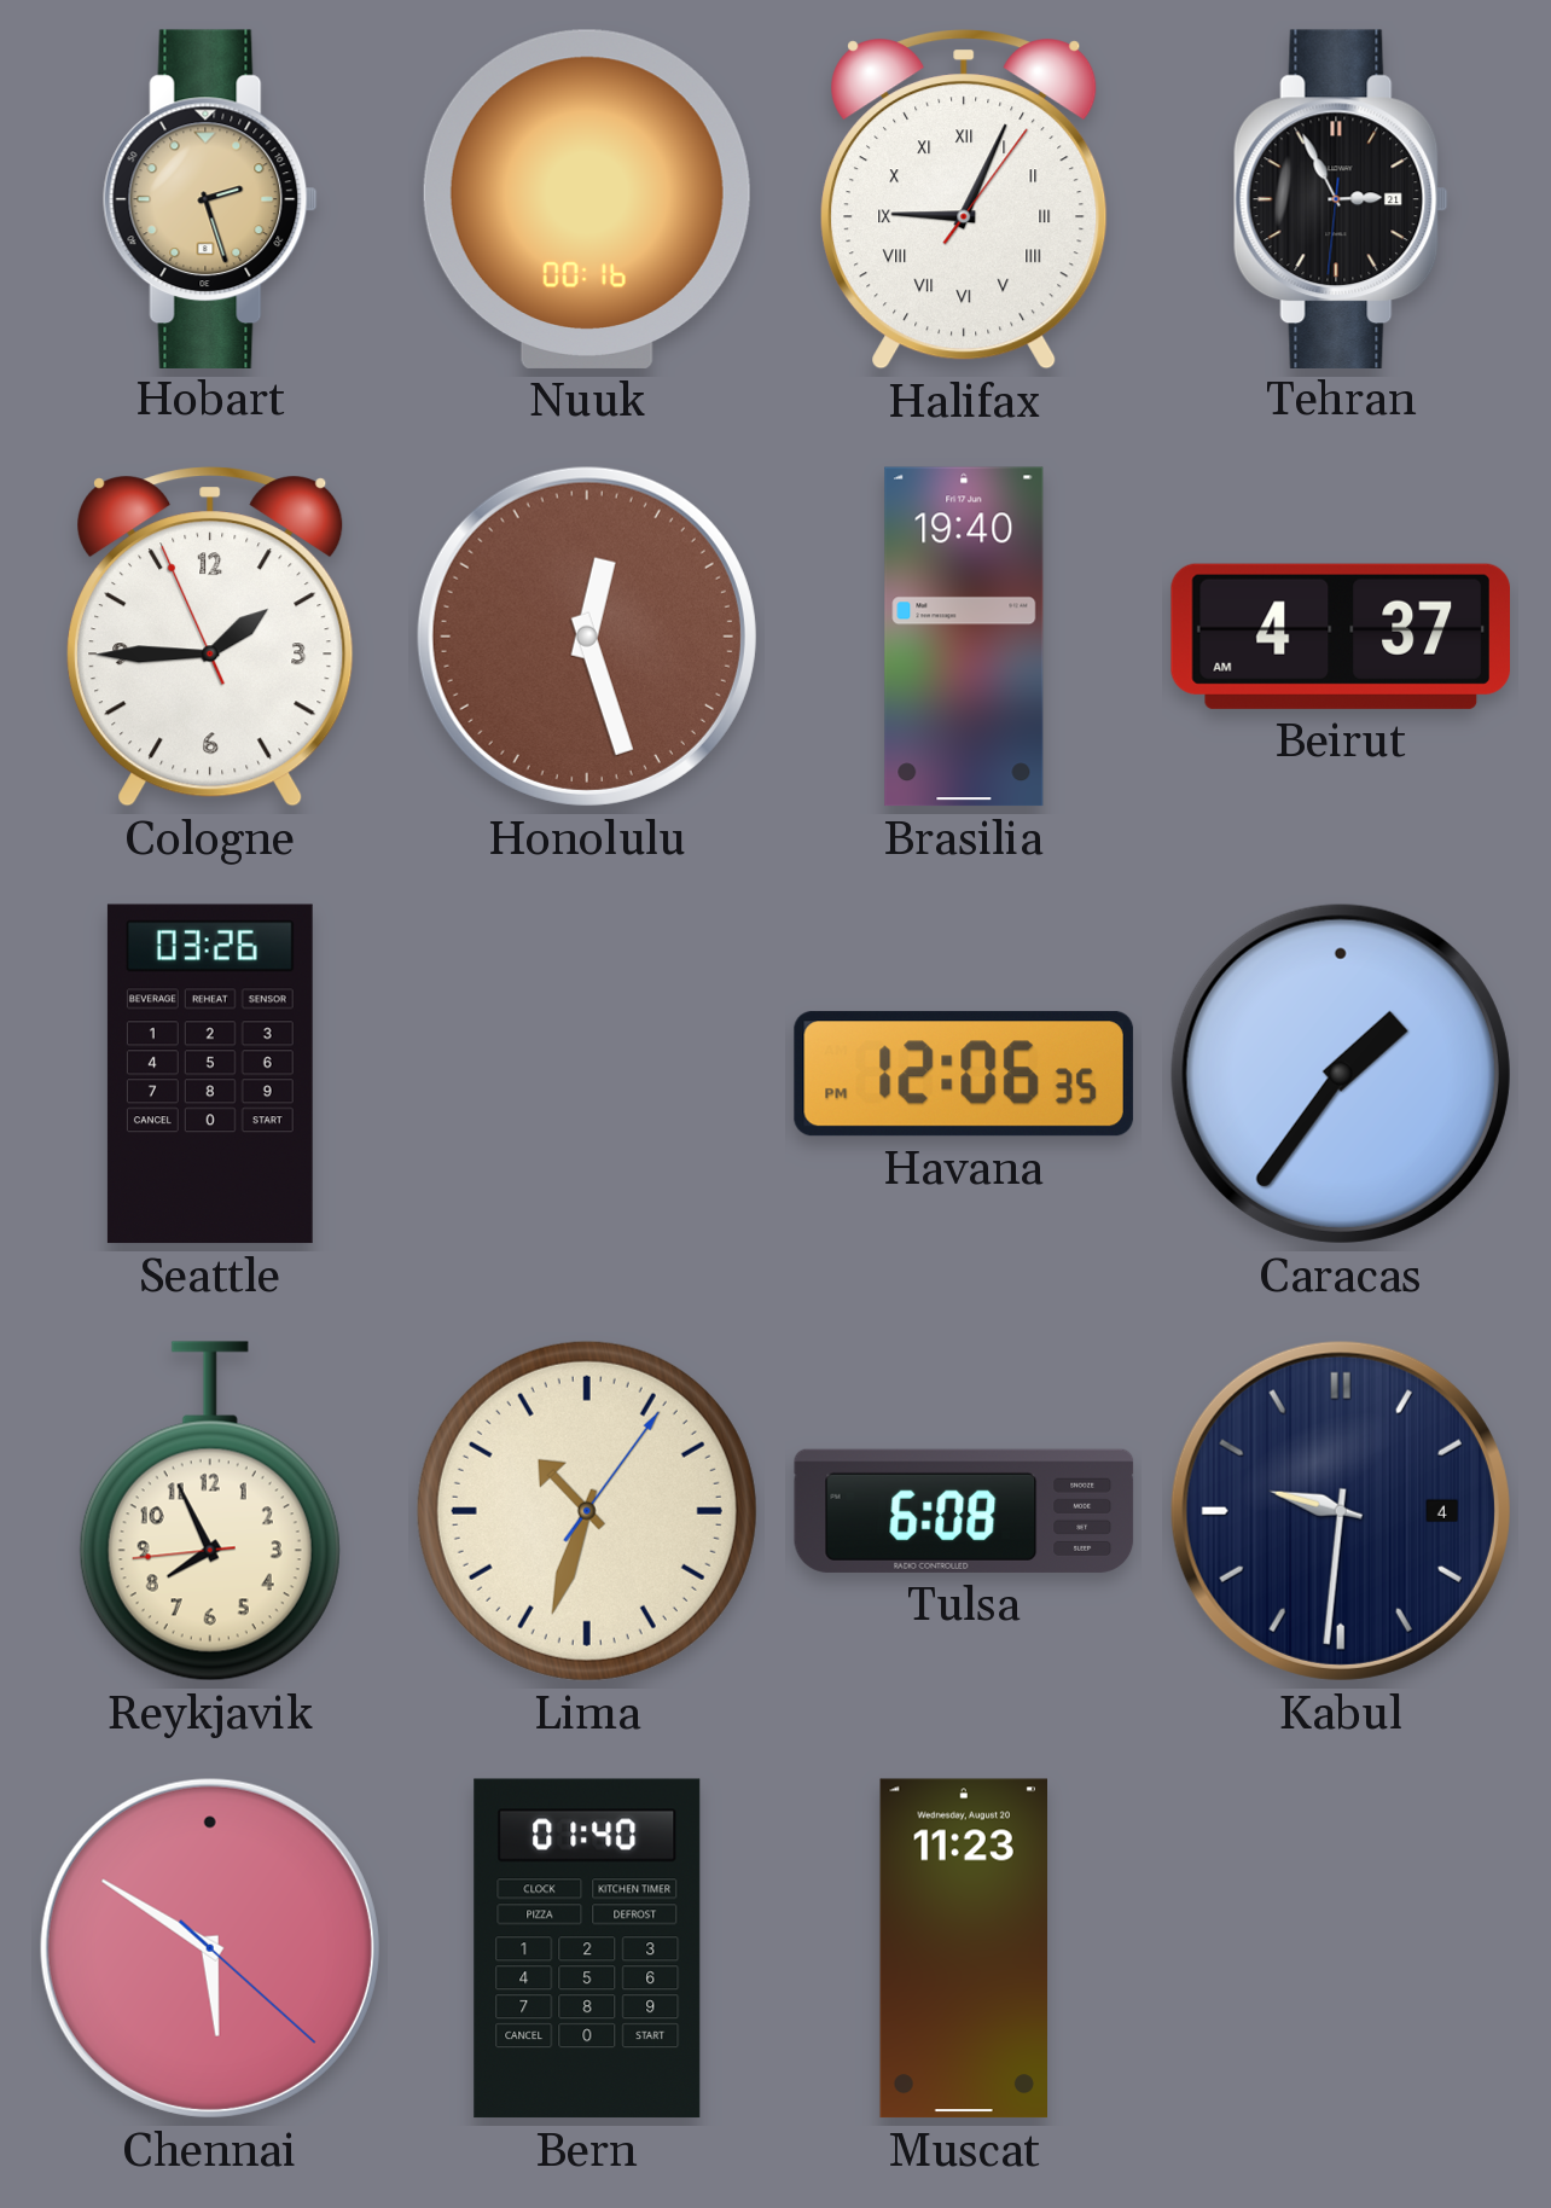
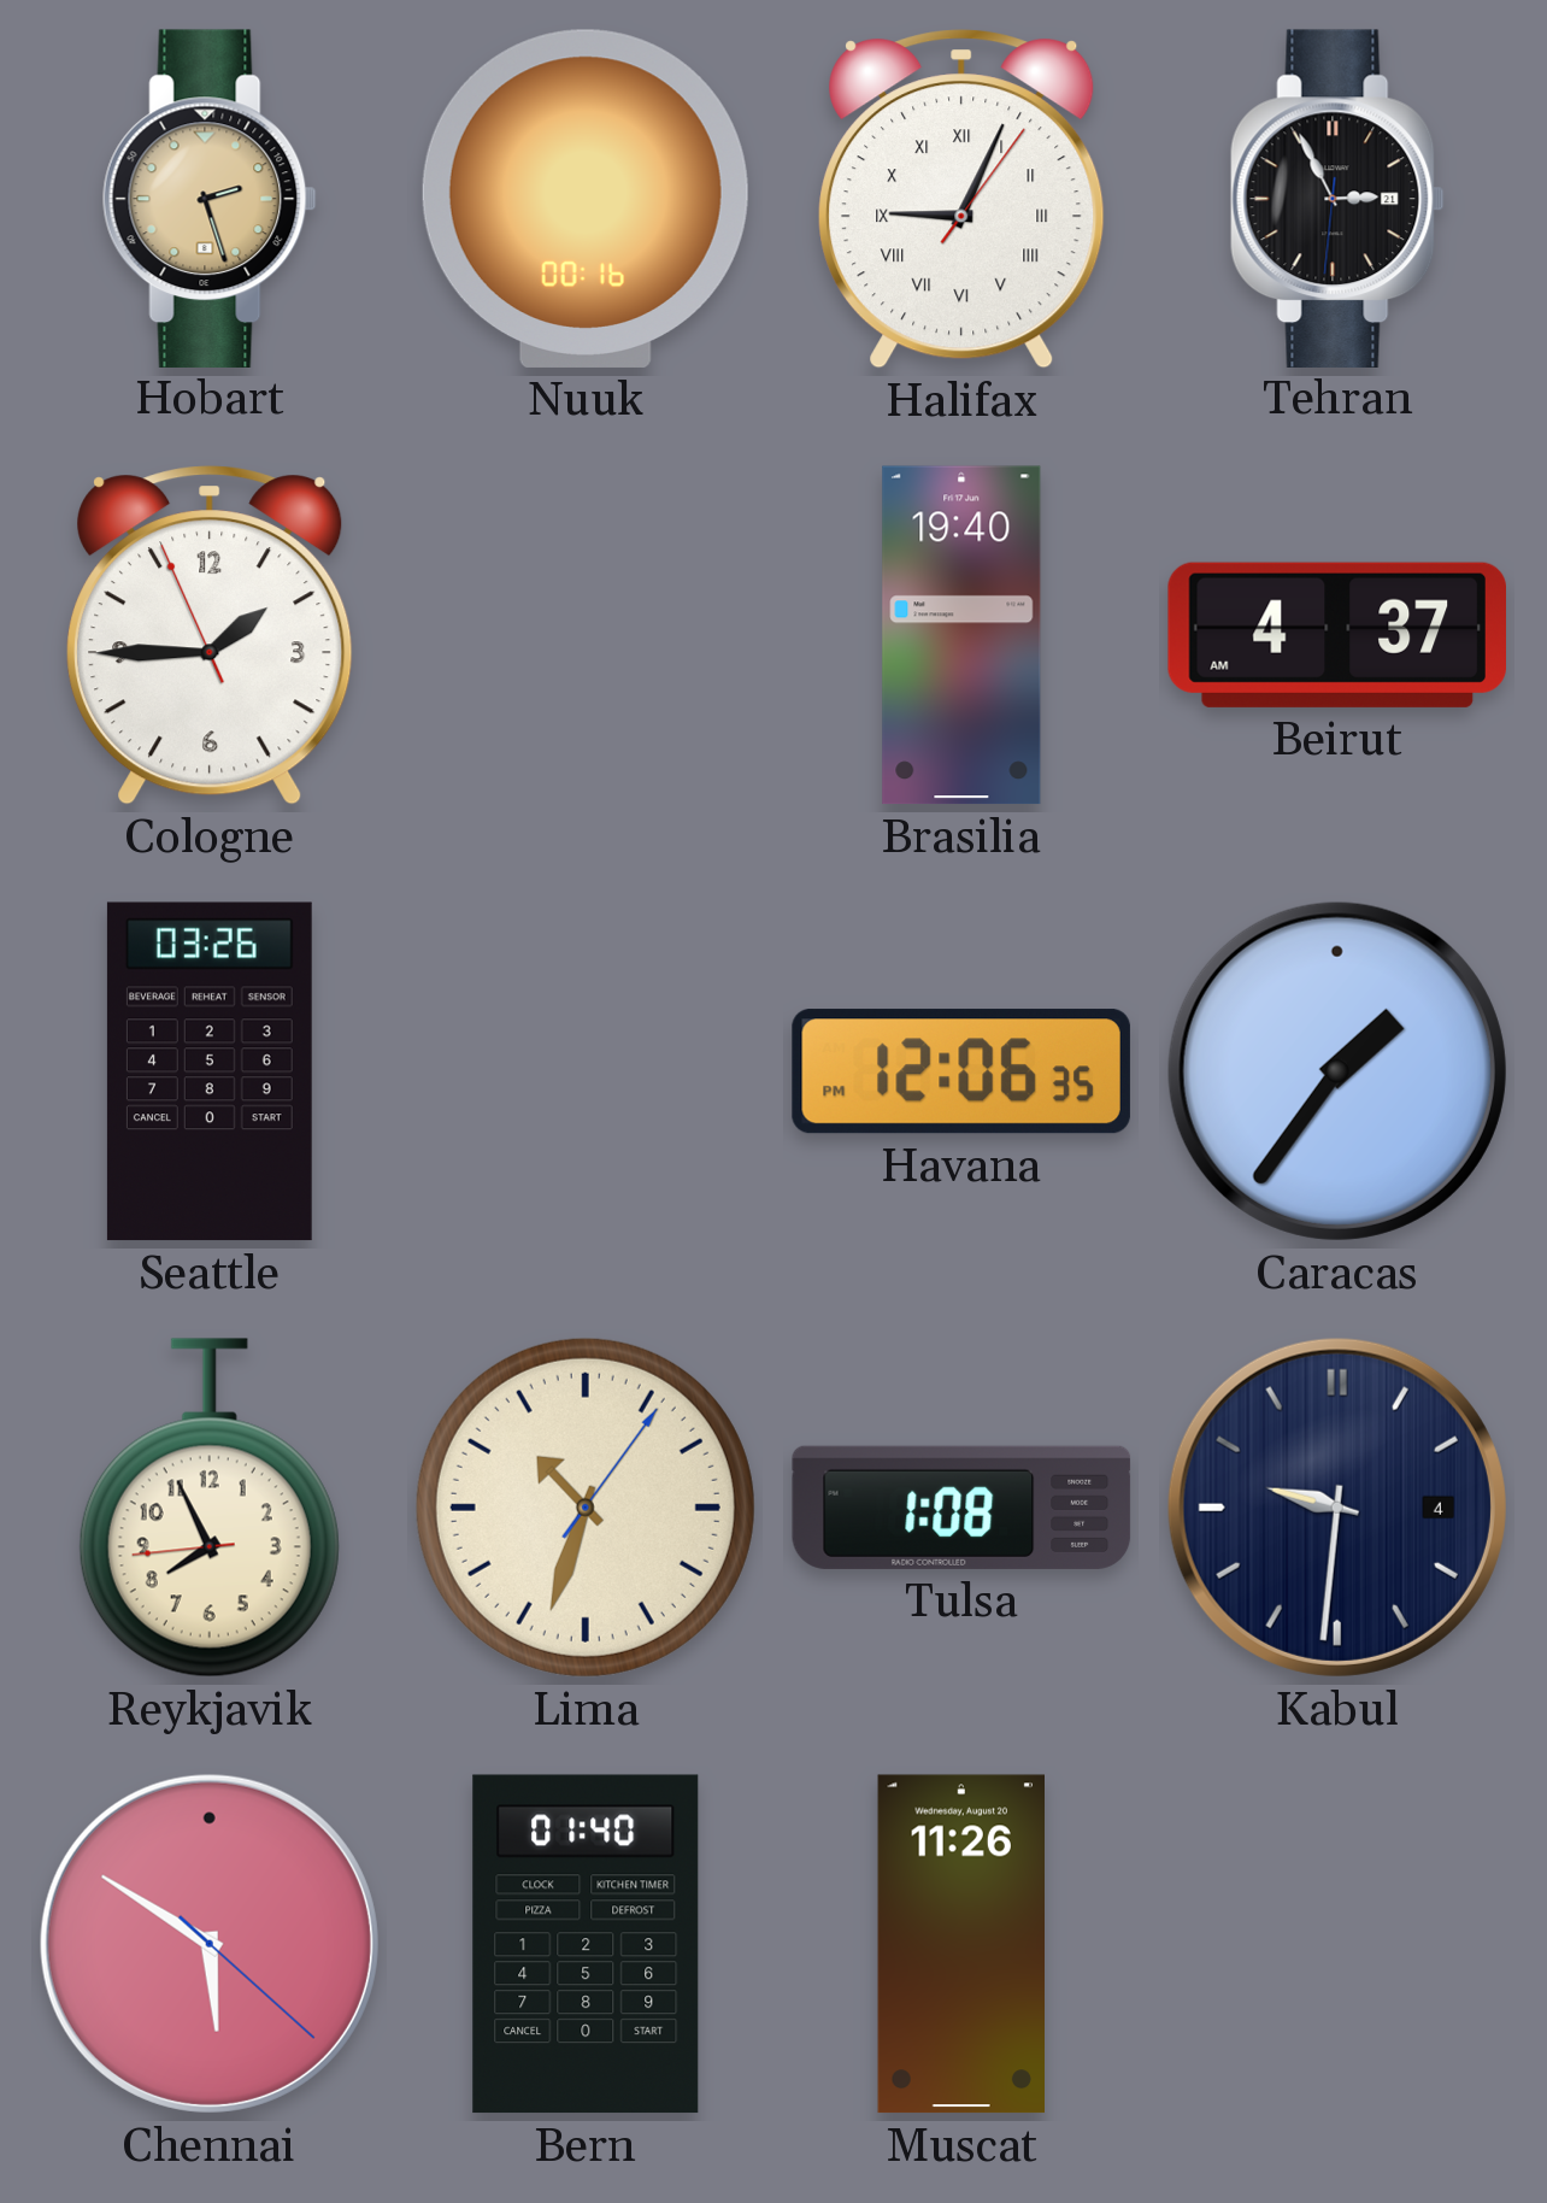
Honolulu: 12:27 -> none
Tulsa: 6:08 -> 1:08
Muscat: 11:23 -> 11:26
